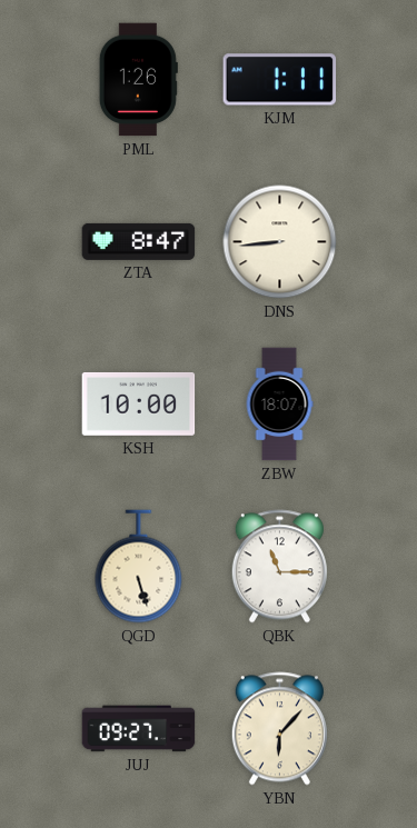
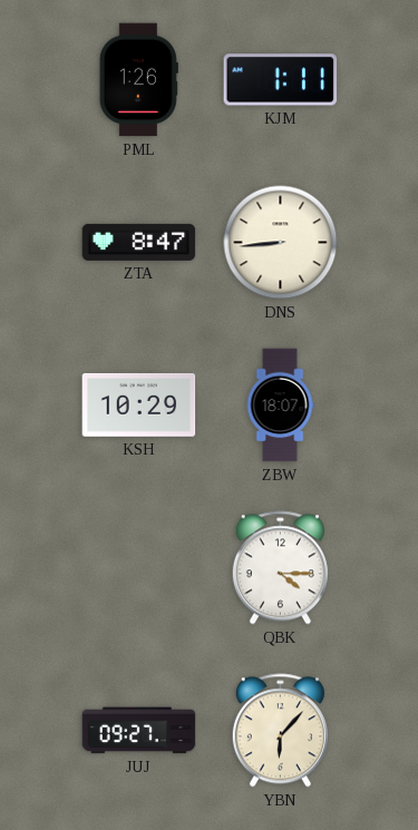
KSH: 10:00 -> 10:29
QGD: 5:27 -> none
QBK: 11:15 -> 4:15
